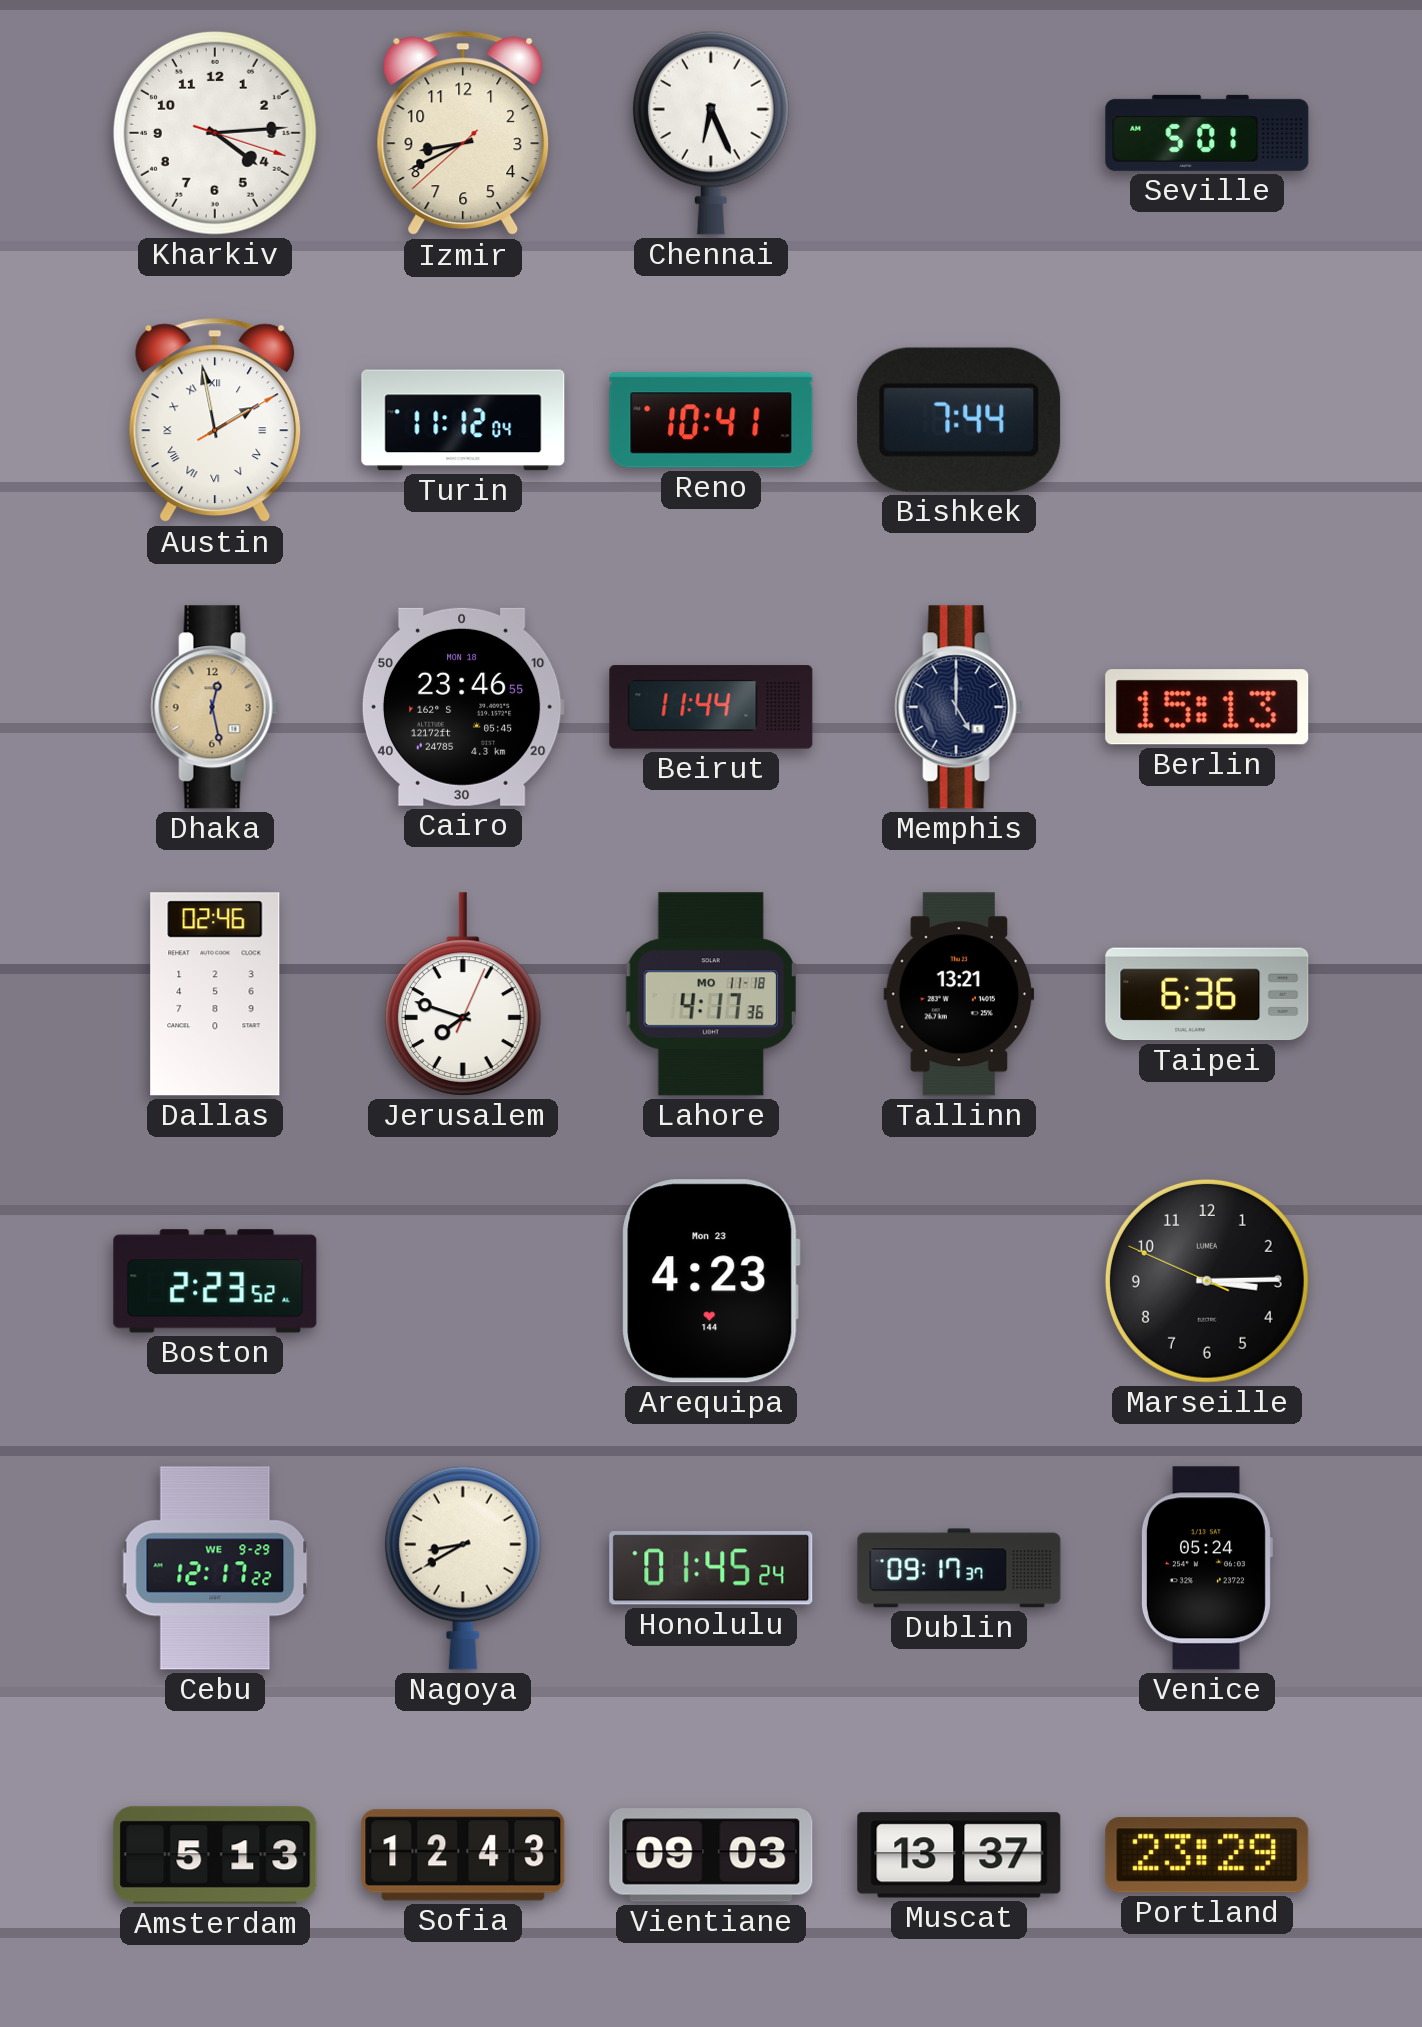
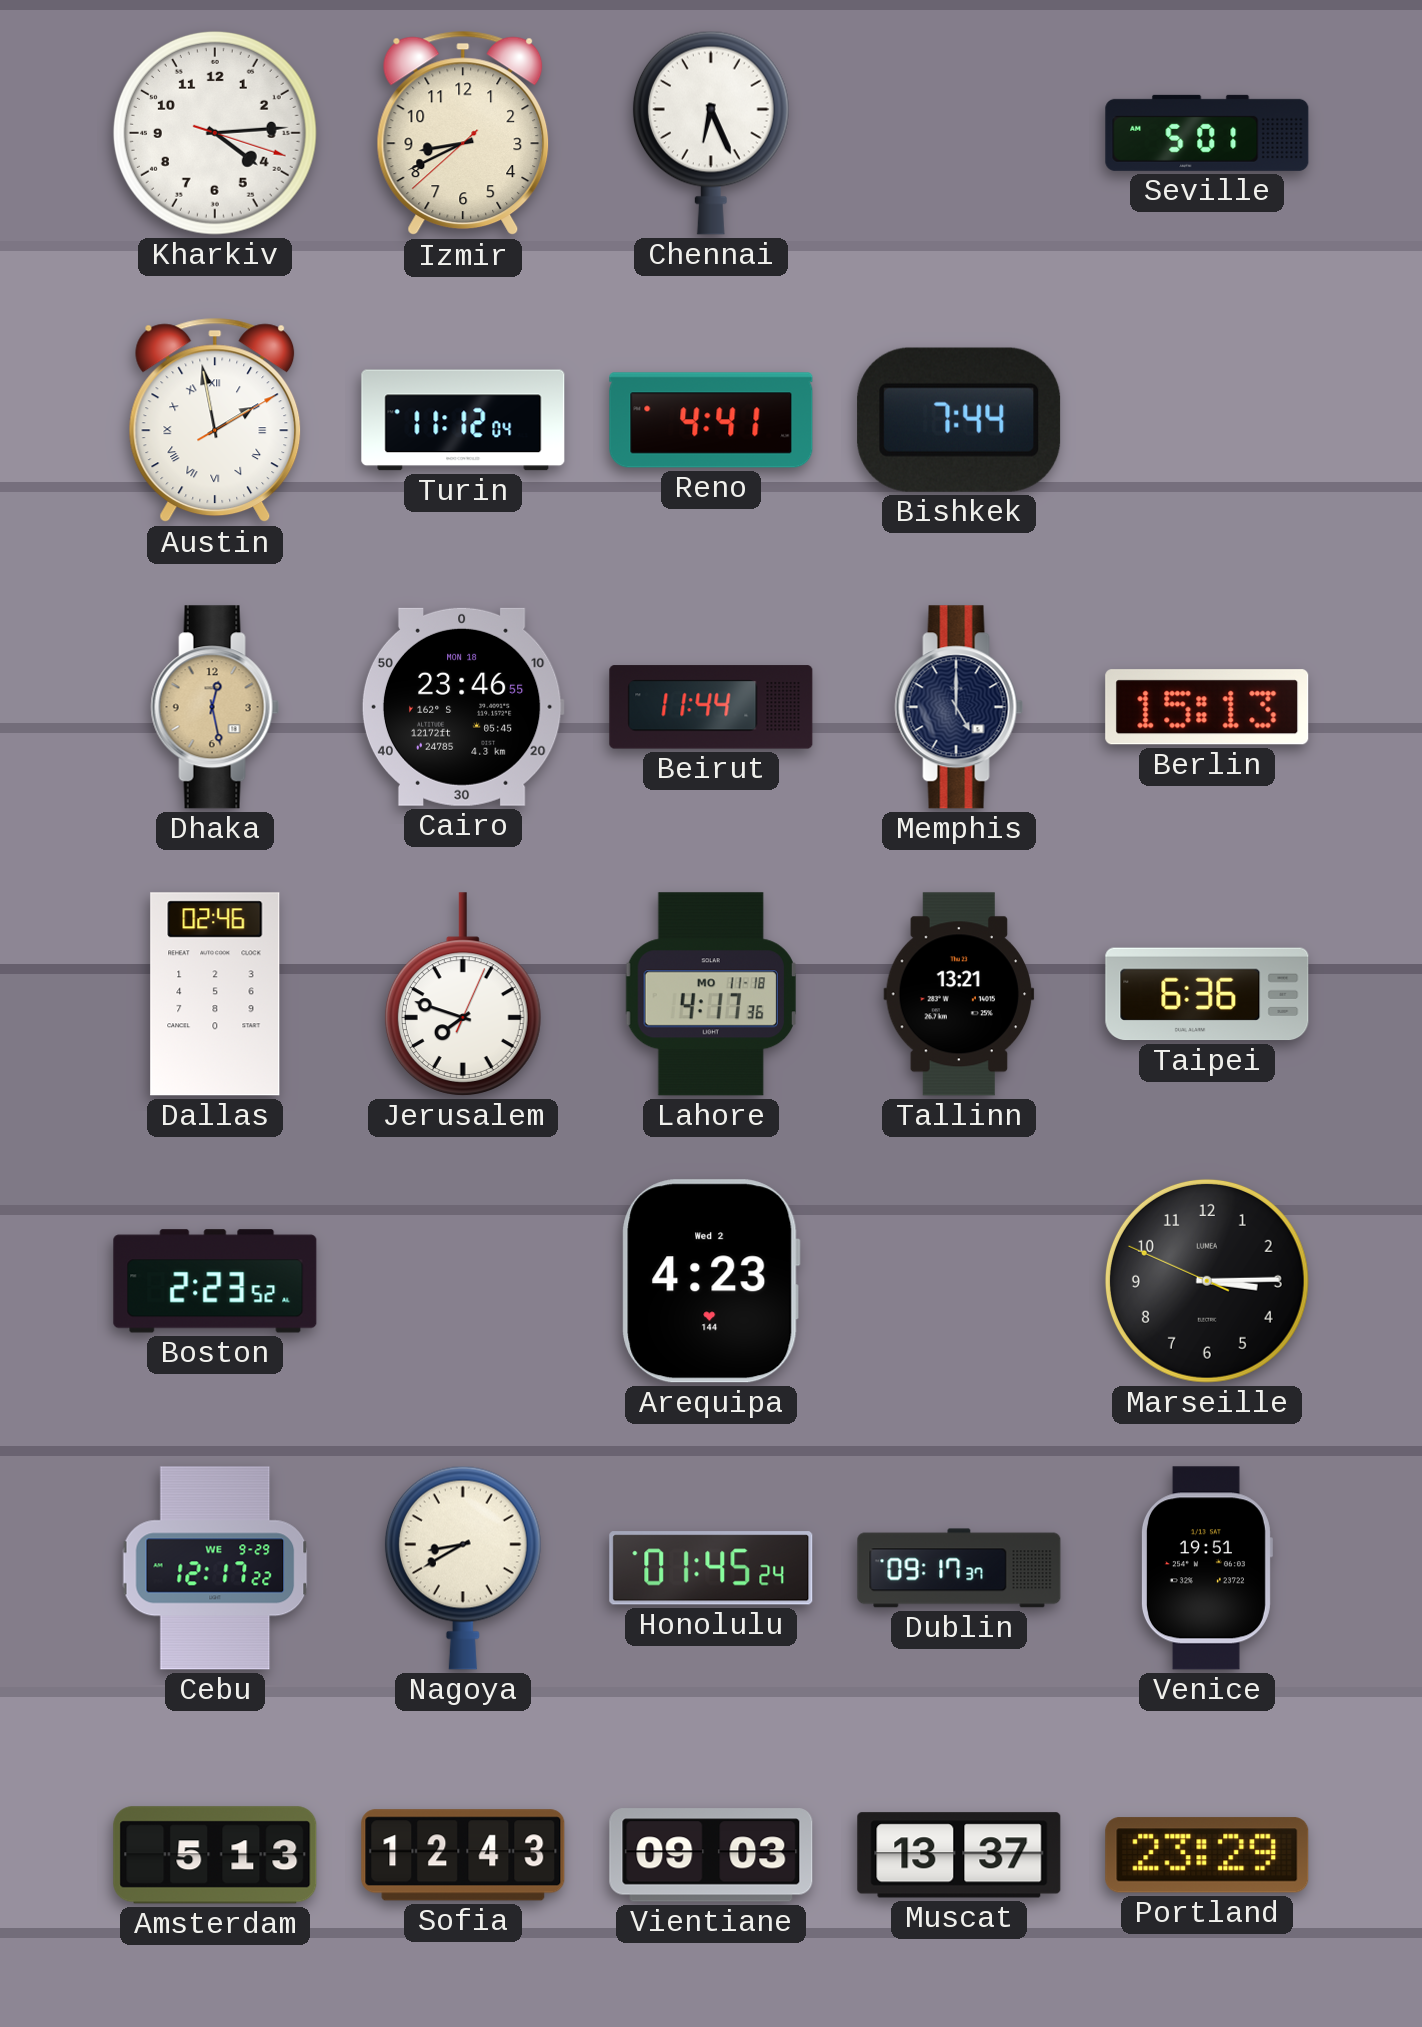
Reno: 10:41 -> 4:41
Arequipa date: Mon 23 -> Wed 2
Venice: 05:24 -> 19:51
